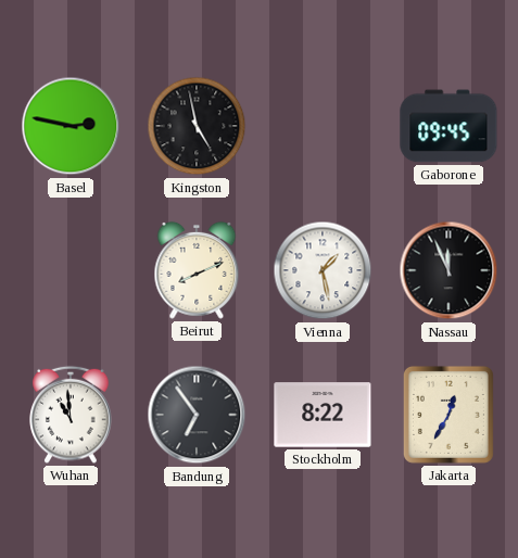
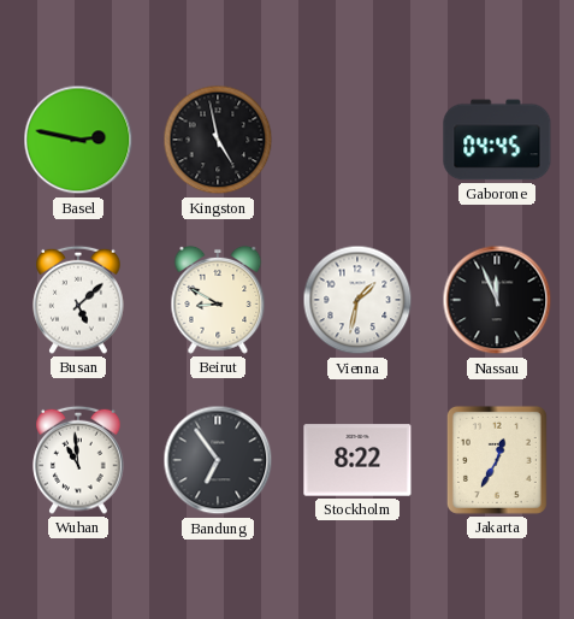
Gaborone: 09:45 -> 04:45
Busan: none -> 5:08
Beirut: 8:11 -> 8:50
Vienna: 1:28 -> 1:32
